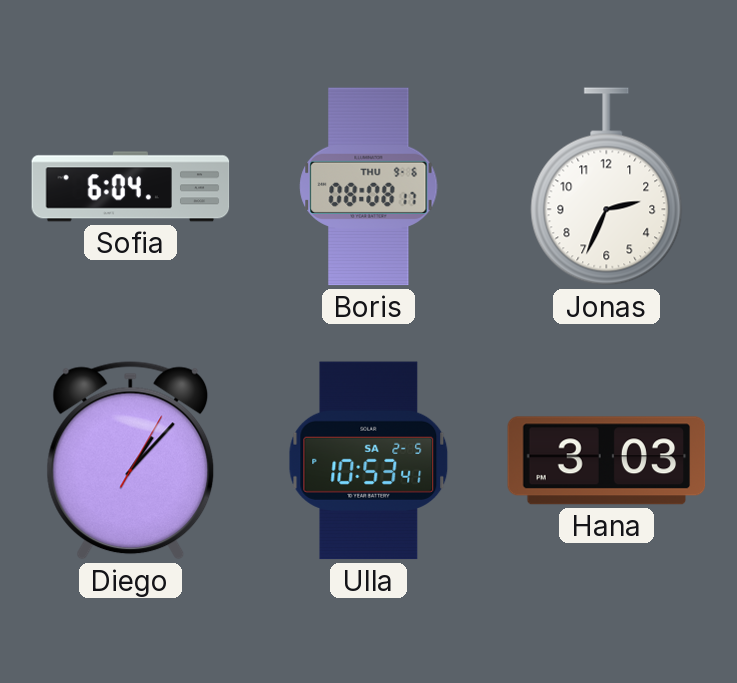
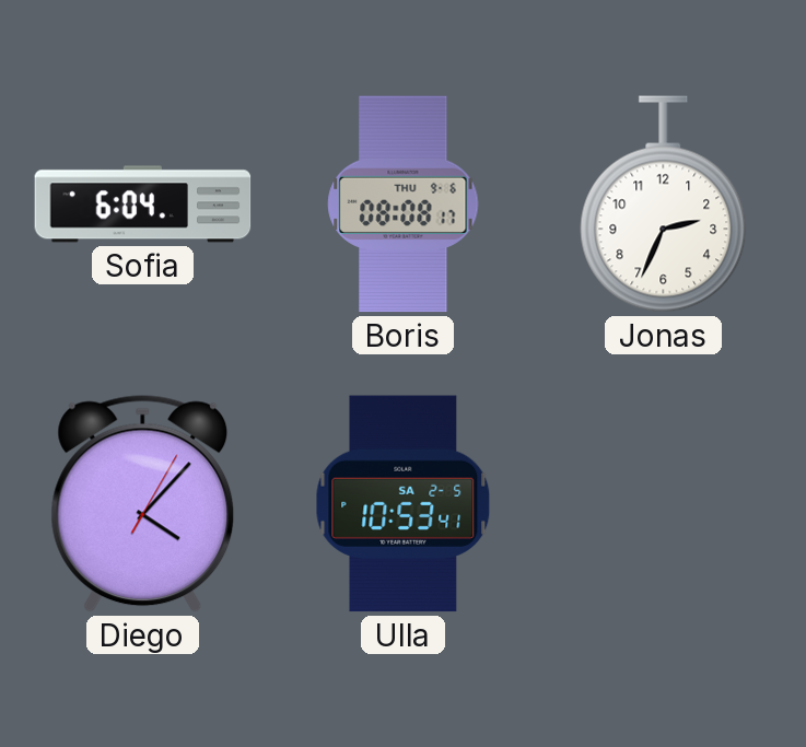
Diego: 1:07 -> 4:07
Hana: 3:03 -> none
